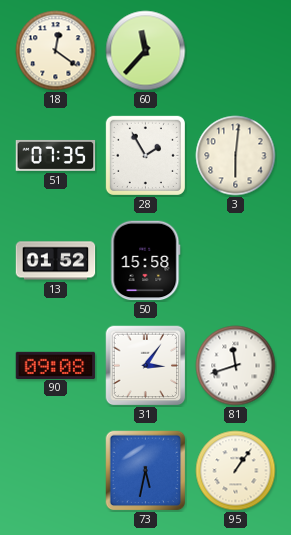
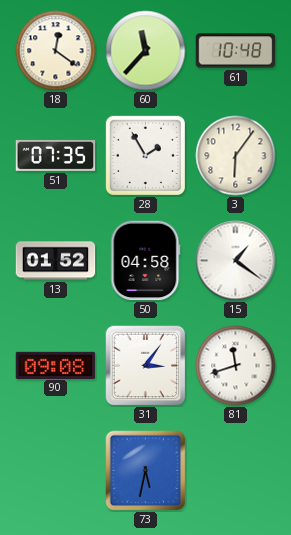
61: none -> 10:48
3: 6:01 -> 6:06
50: 15:58 -> 04:58
15: none -> 1:21
95: 1:06 -> none
